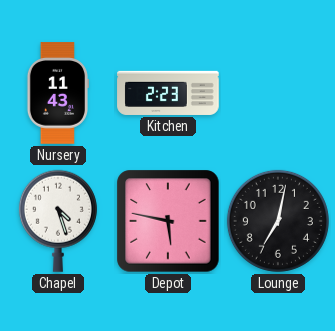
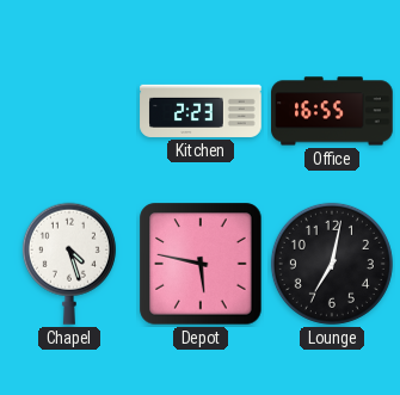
Nursery: 11:43 -> none
Office: none -> 16:55
